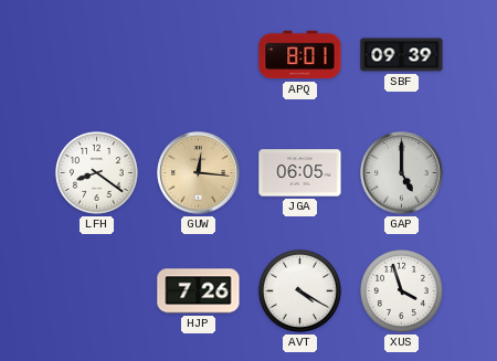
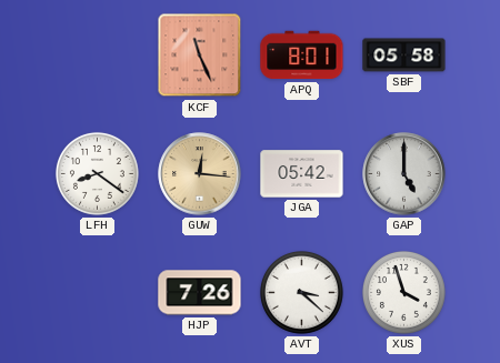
KCF: none -> 11:26
SBF: 09:39 -> 05:58
JGA: 06:05 -> 05:42
AVT: 4:20 -> 3:22
